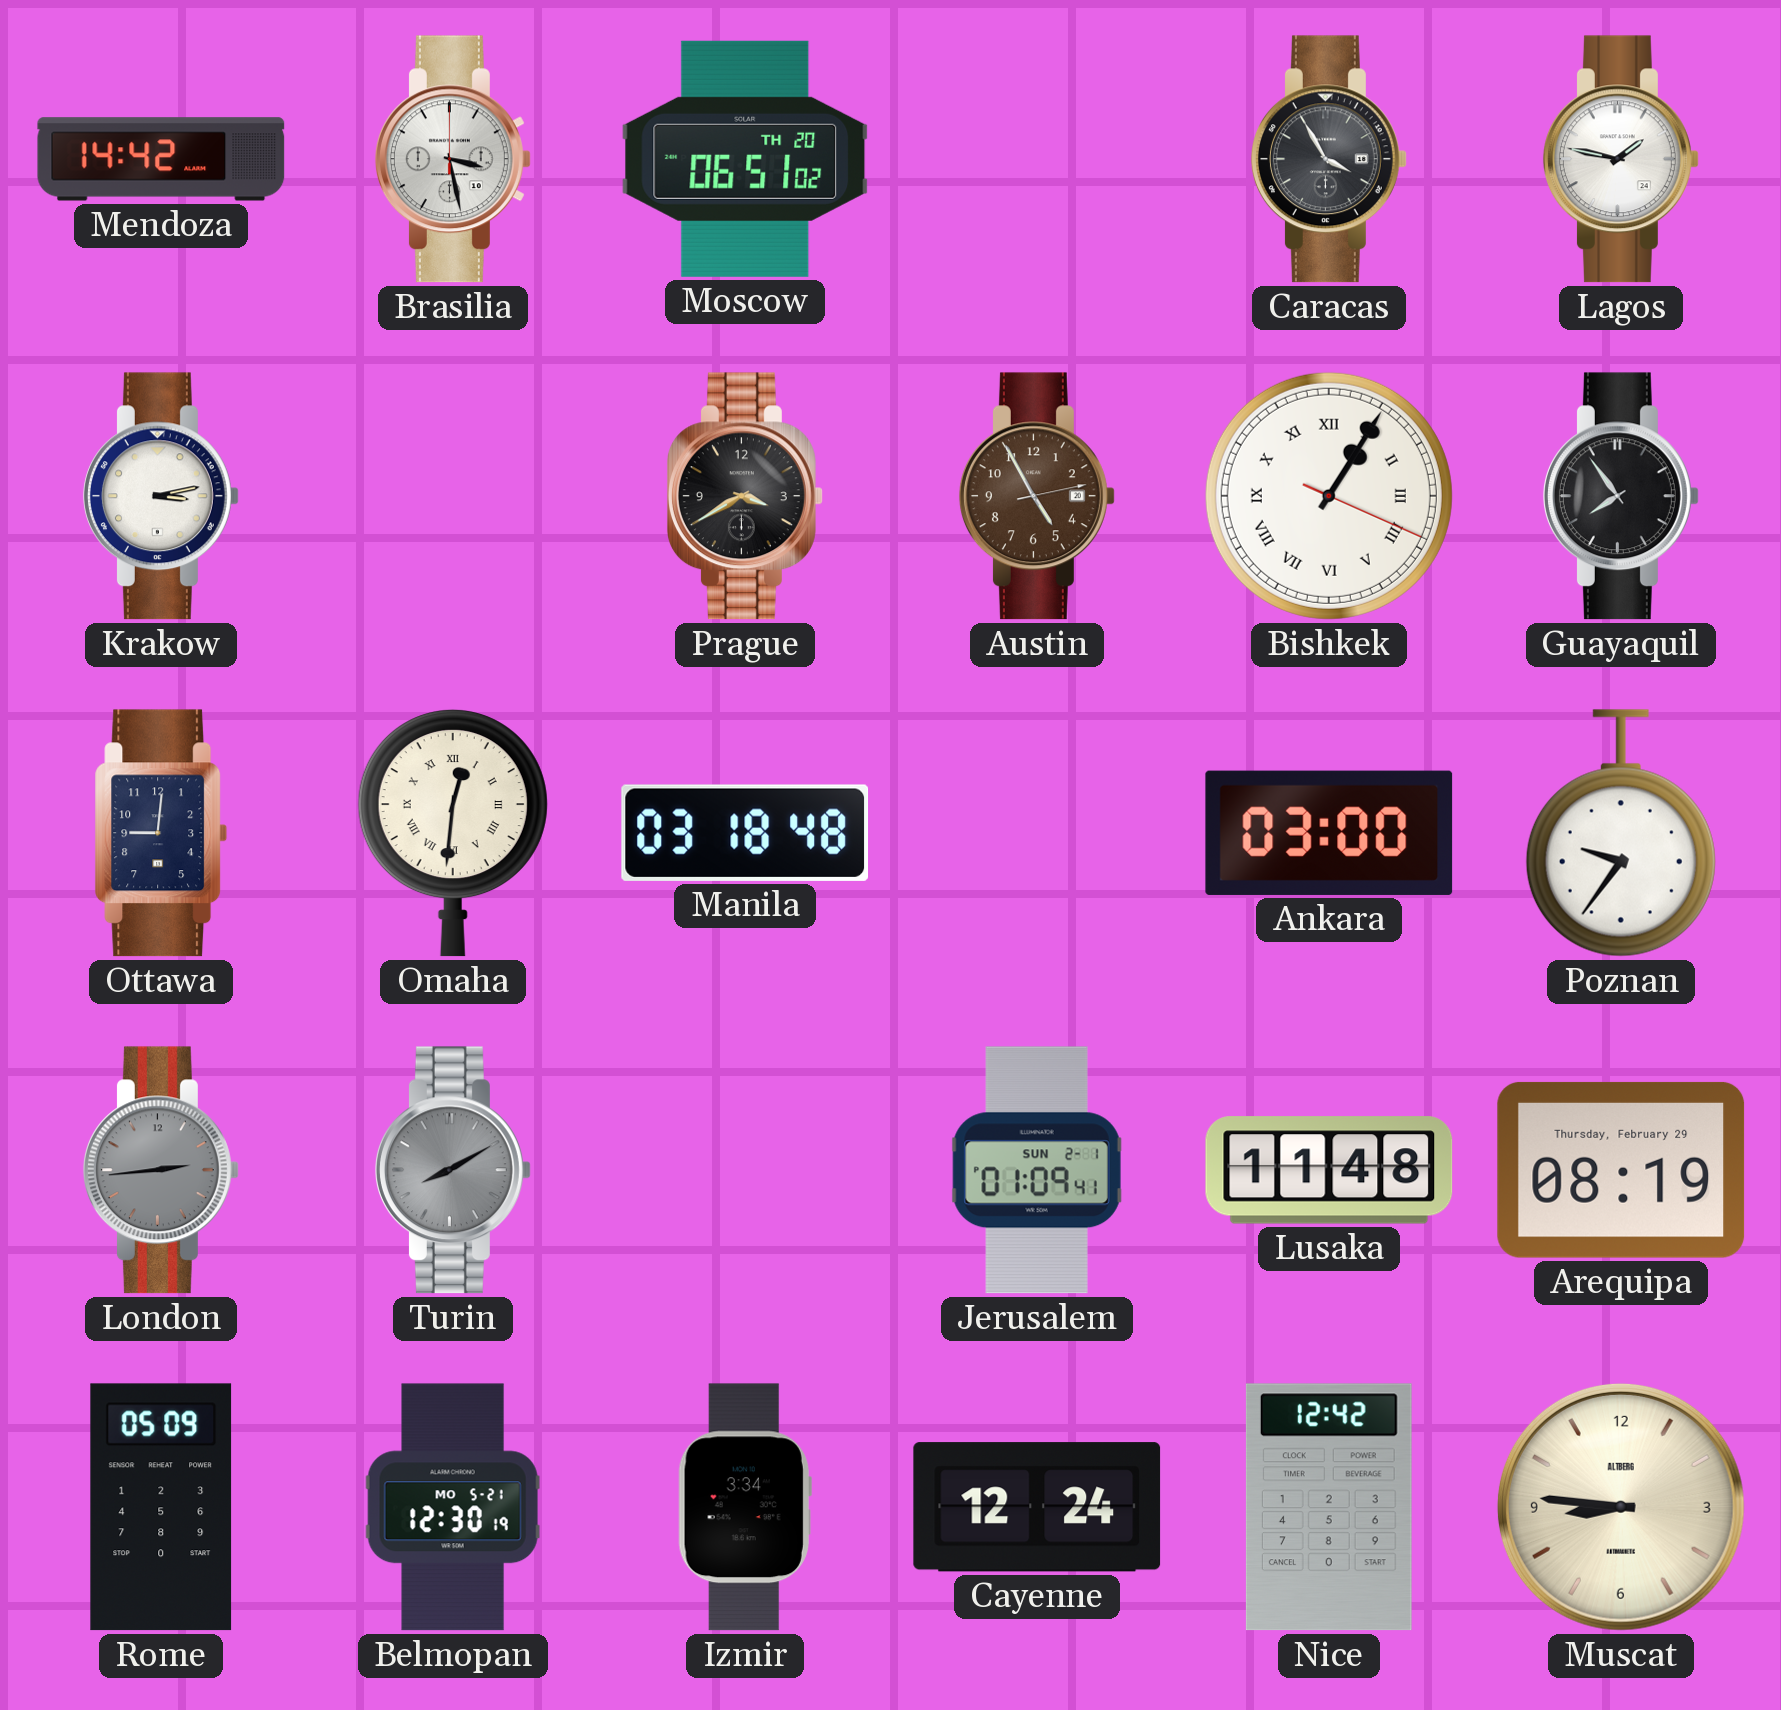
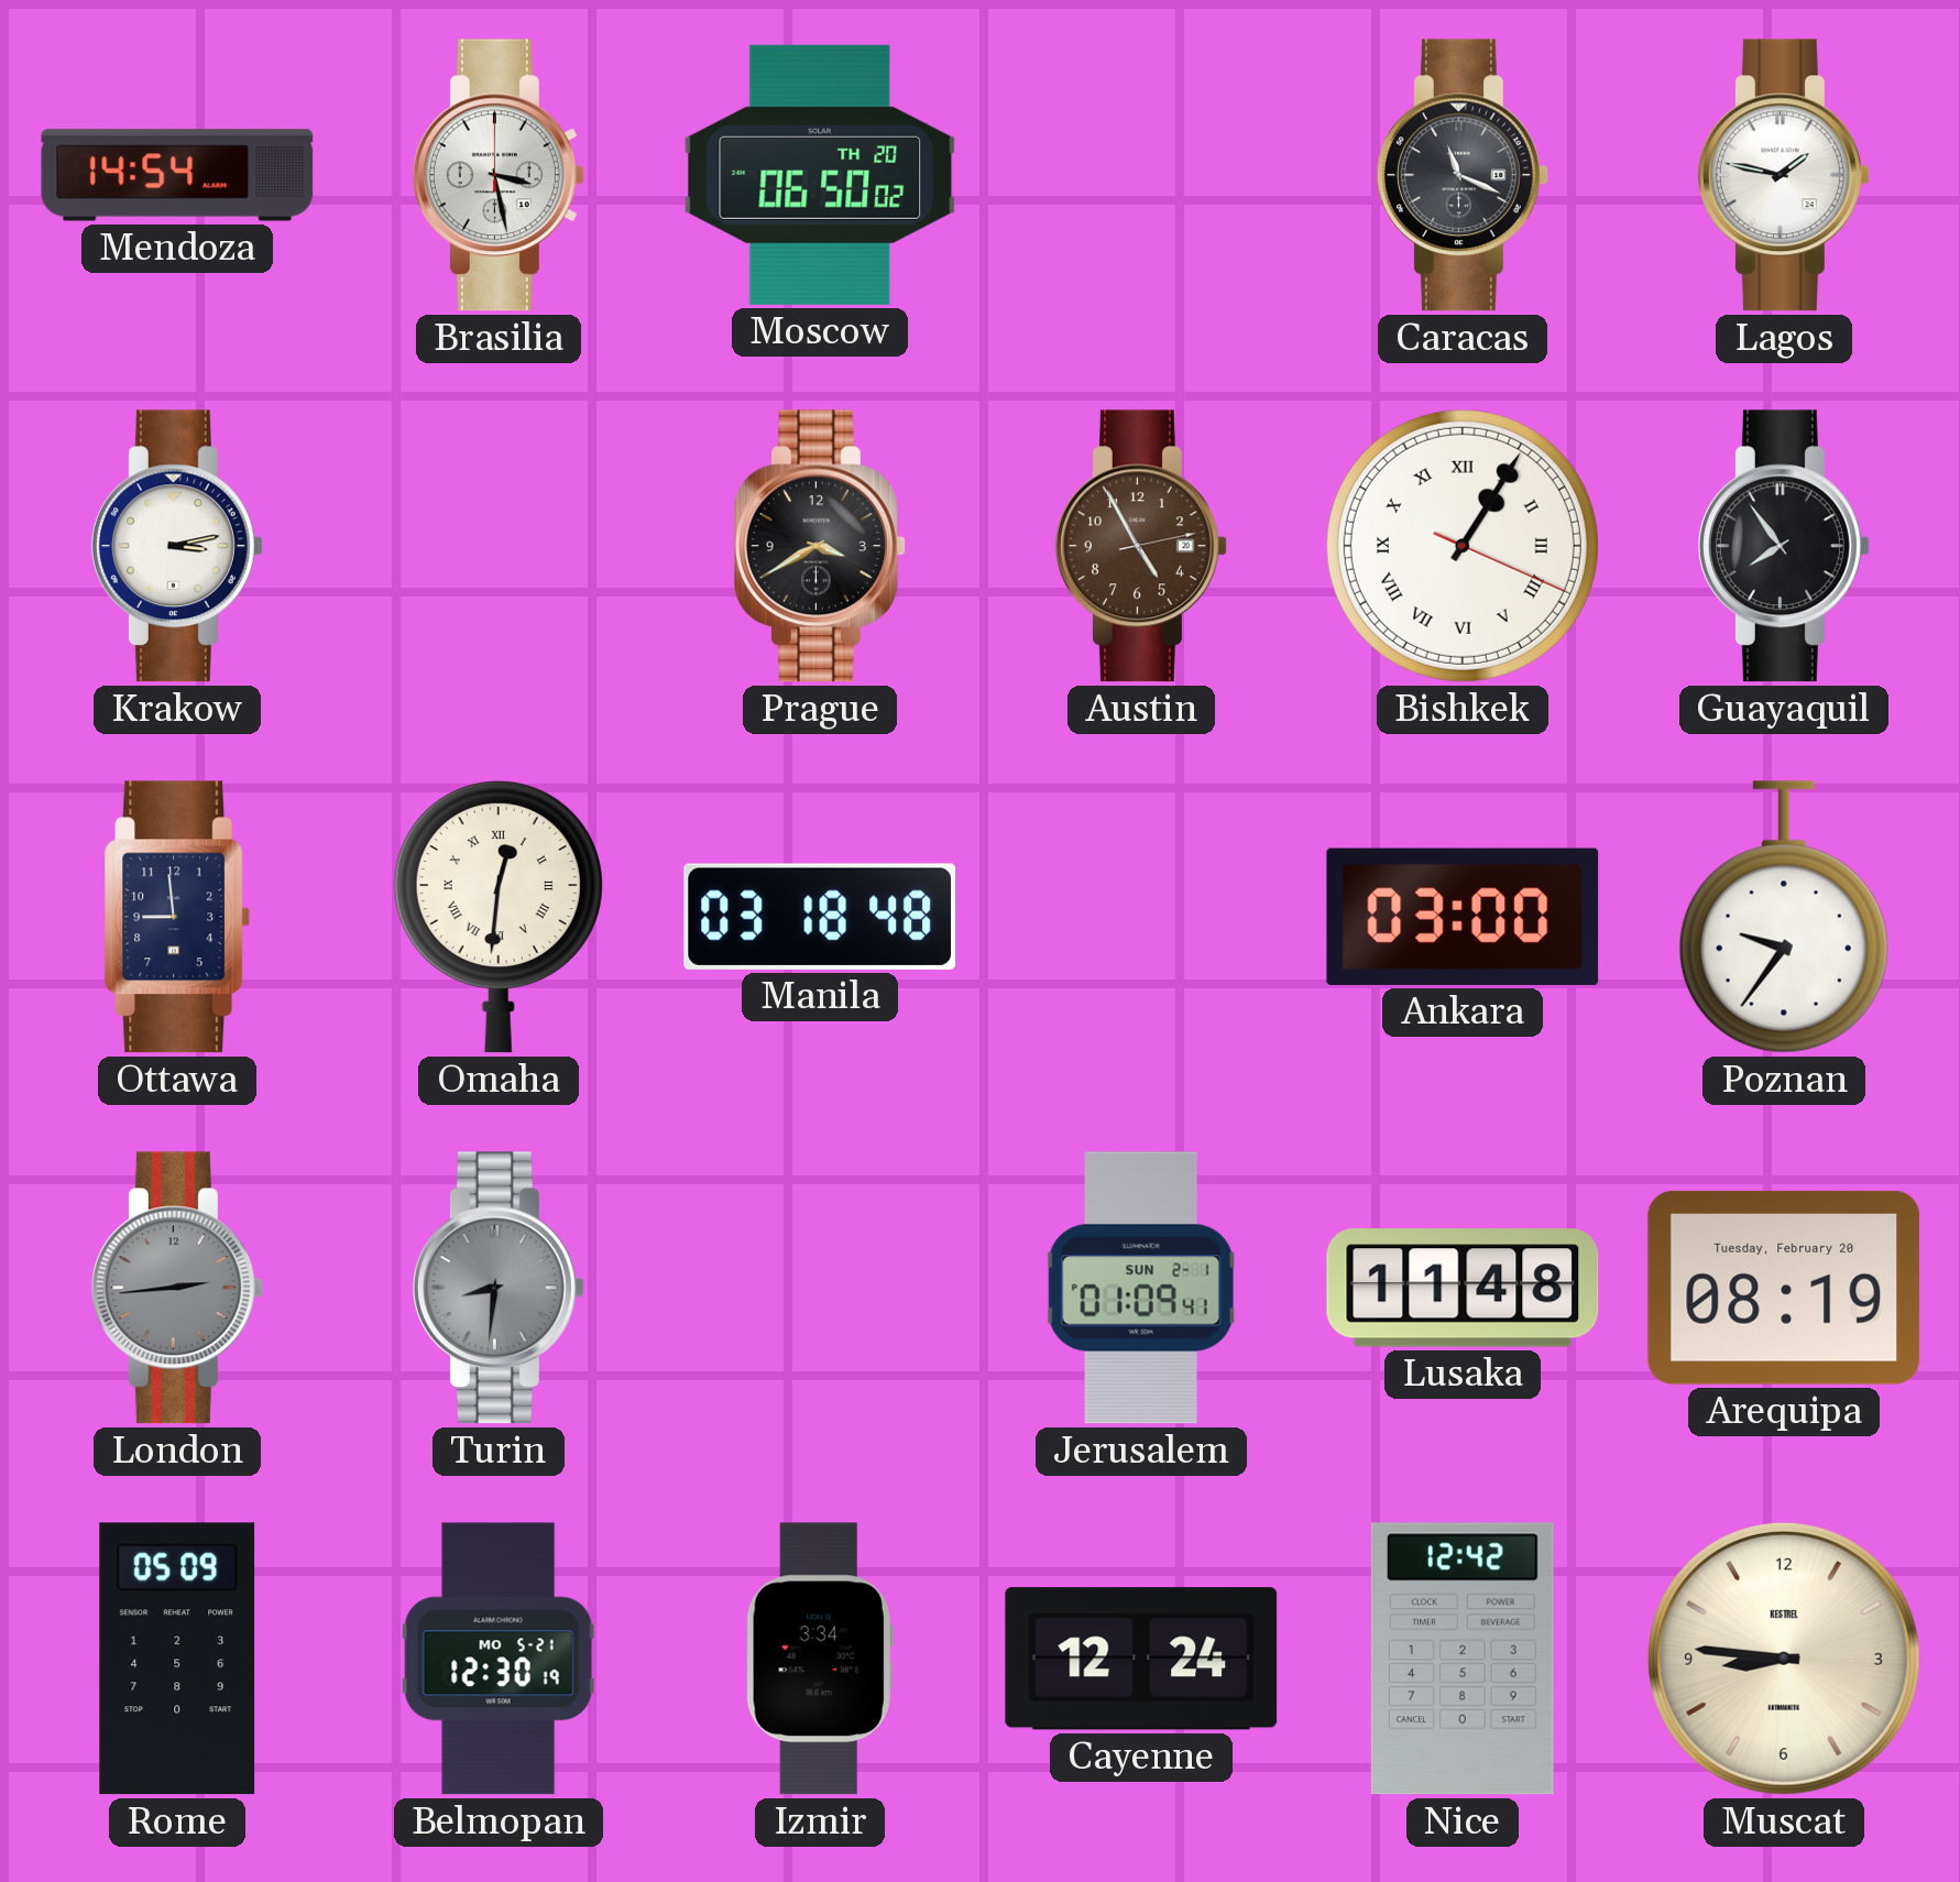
Mendoza: 14:42 -> 14:54
Moscow: 06:51 -> 06:50
Caracas: 3:55 -> 11:19
Ottawa: 9:01 -> 8:59
Turin: 8:10 -> 8:31
Arequipa date: Thursday, February 29 -> Tuesday, February 20
Muscat brand: ALTBERG -> KESTREL
